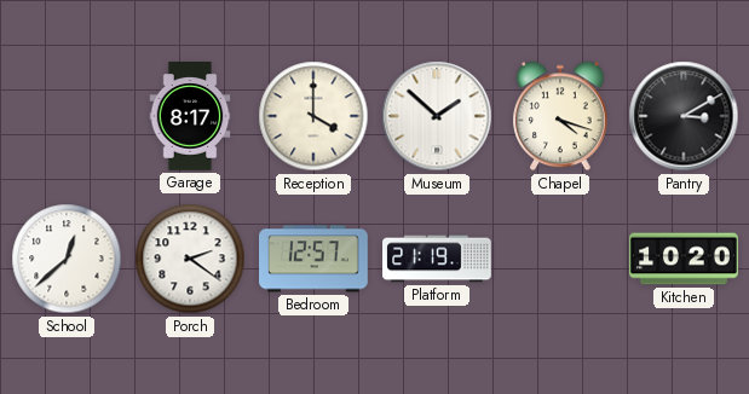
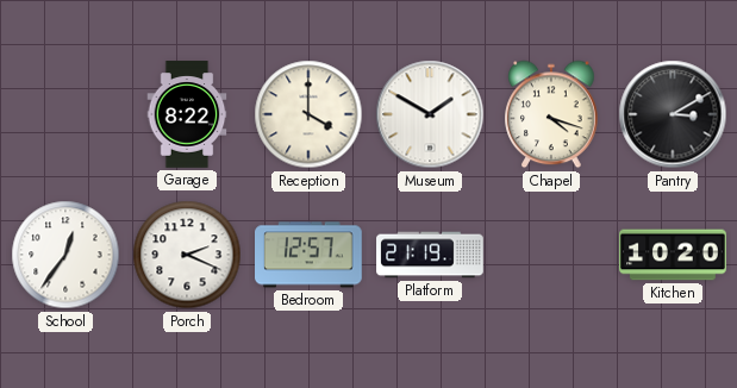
Garage: 8:17 -> 8:22
Museum: 1:52 -> 1:50
School: 12:38 -> 12:36
Porch: 2:21 -> 2:19
